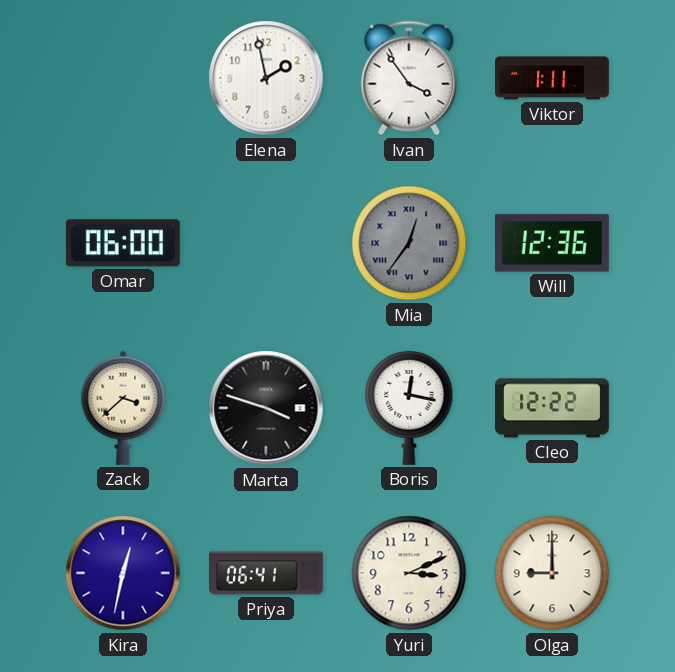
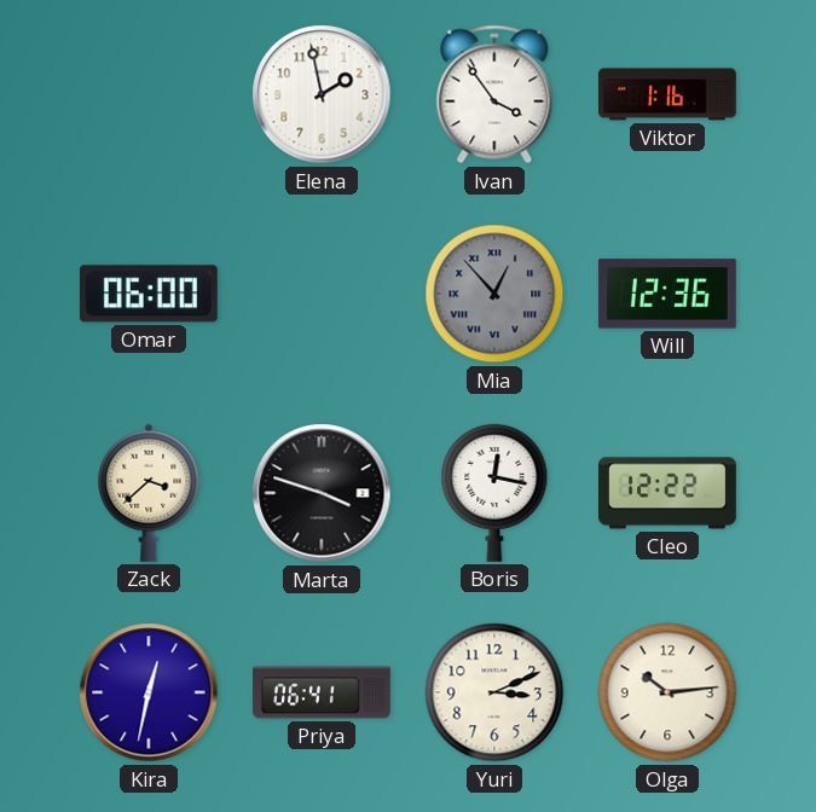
Viktor: 1:11 -> 1:16
Mia: 12:36 -> 12:53
Olga: 9:00 -> 10:14
